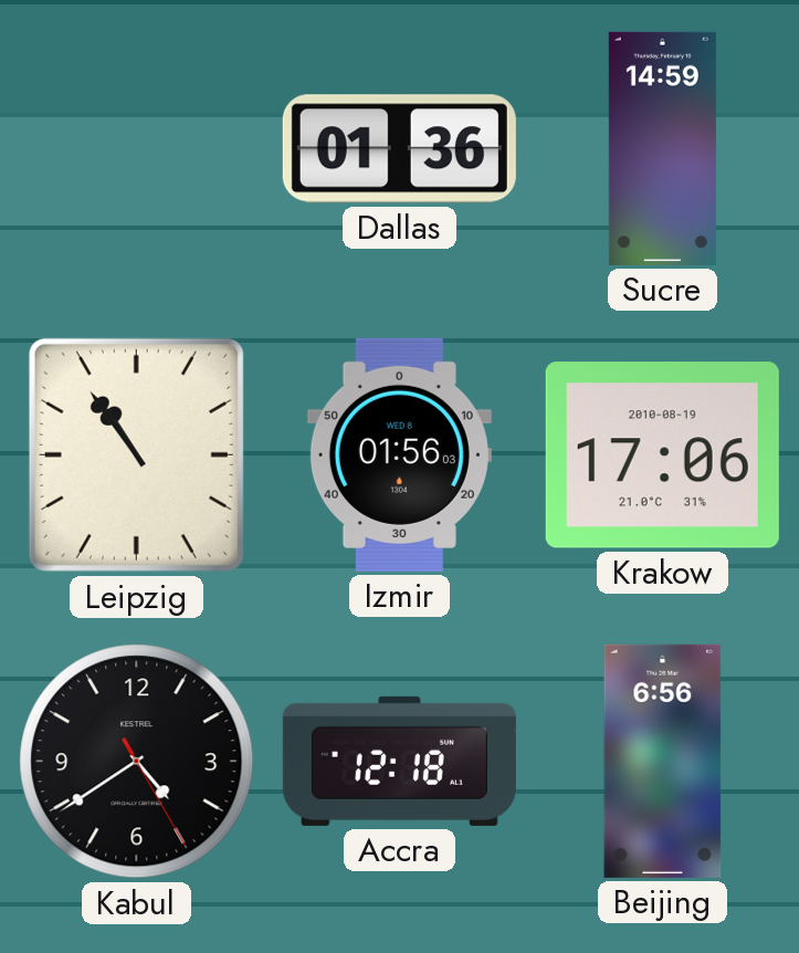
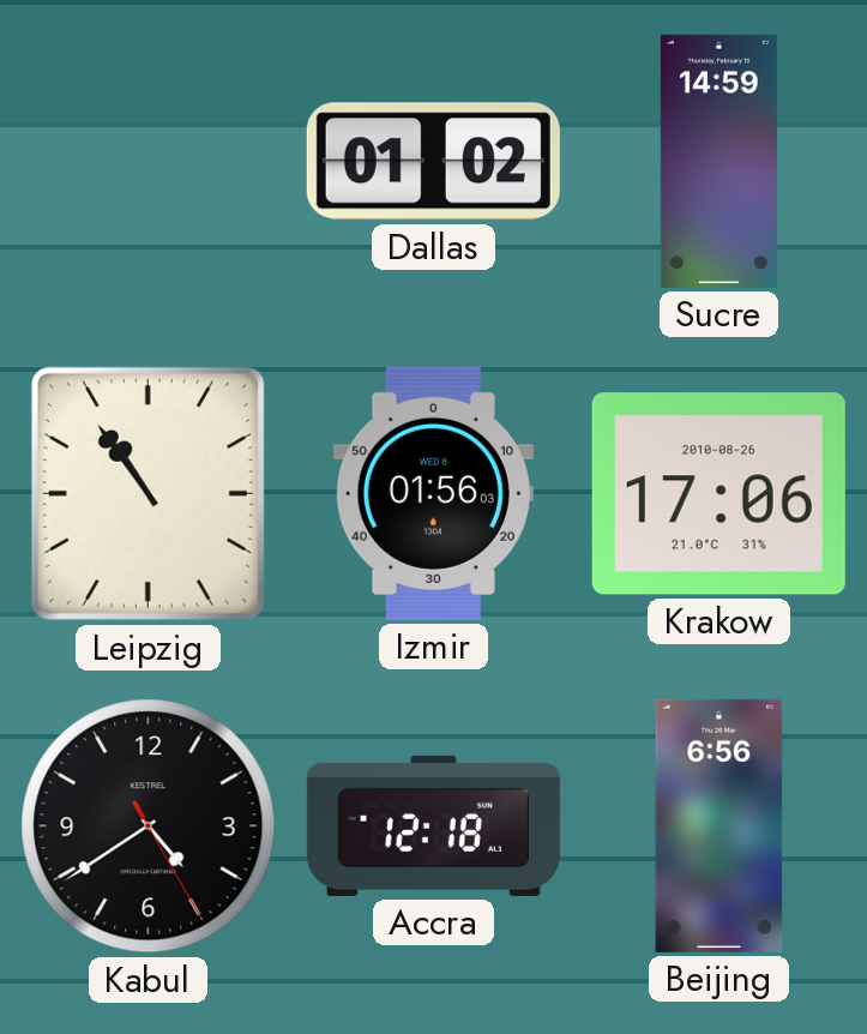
Dallas: 01:36 -> 01:02
Krakow date: 2010-08-19 -> 2010-08-26
